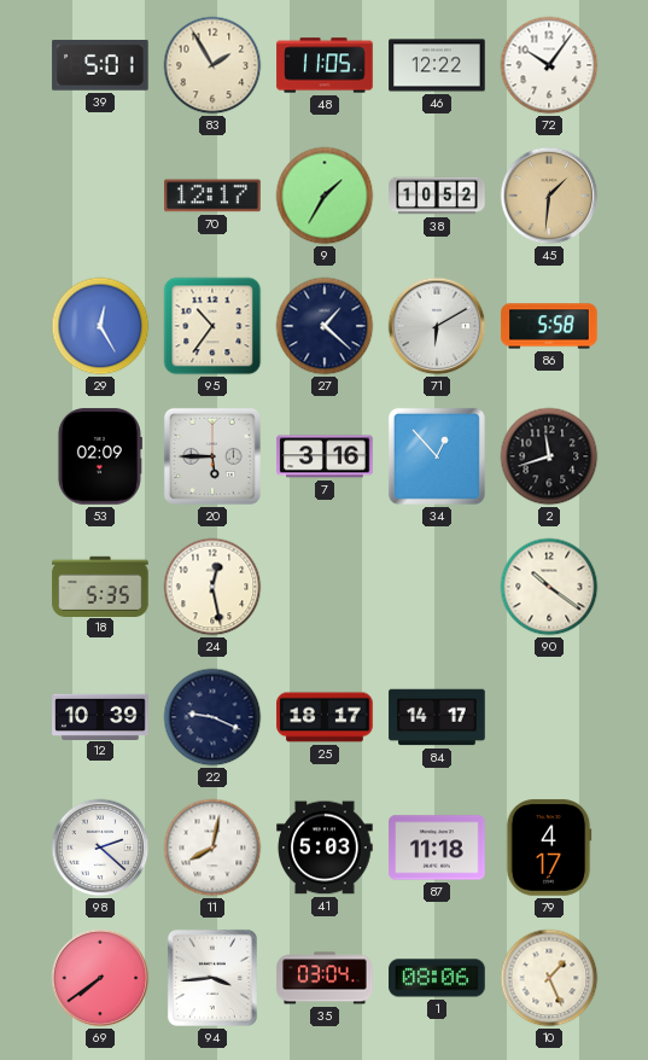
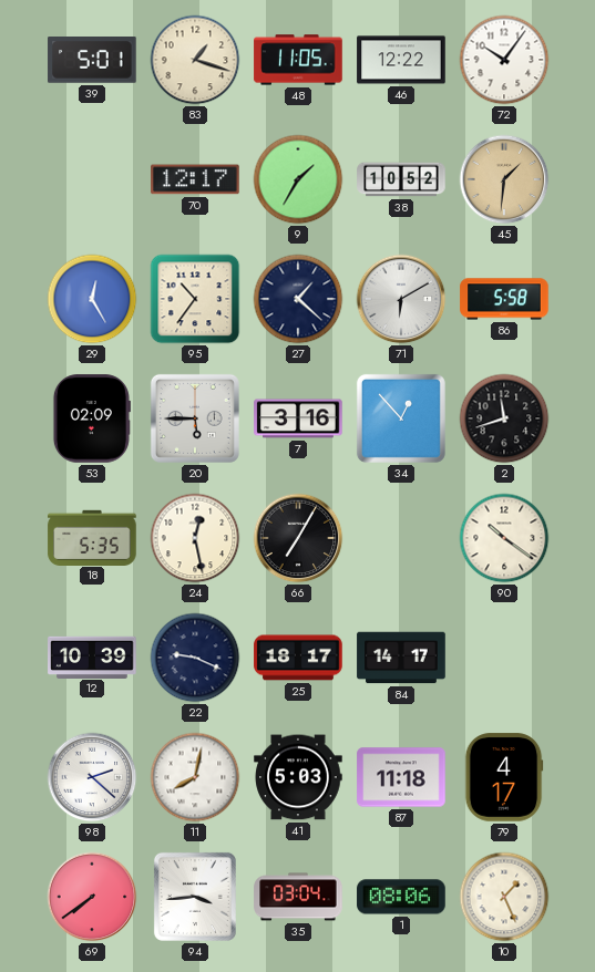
83: 1:55 -> 1:18
66: none -> 7:05
